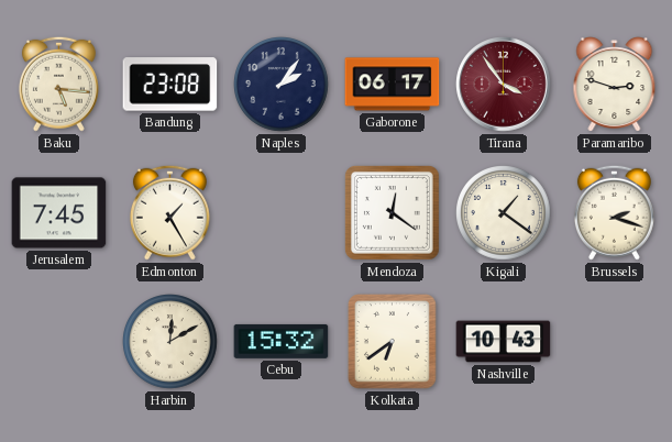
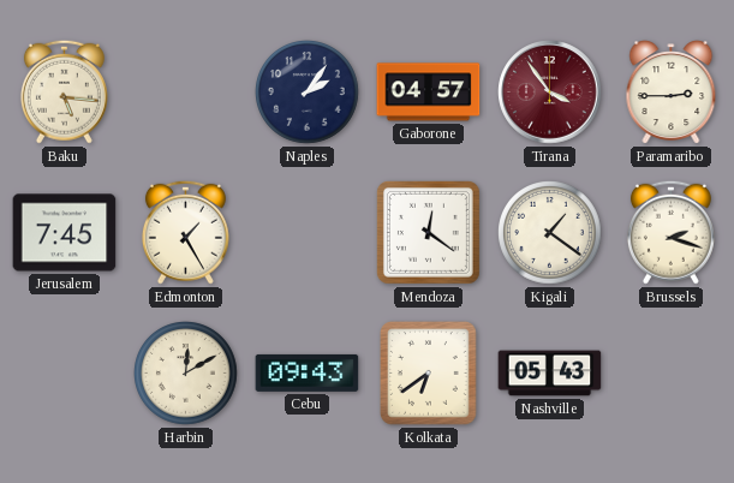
Bandung: 23:08 -> none
Gaborone: 06:17 -> 04:57
Paramaribo: 2:48 -> 2:45
Cebu: 15:32 -> 09:43
Nashville: 10:43 -> 05:43
